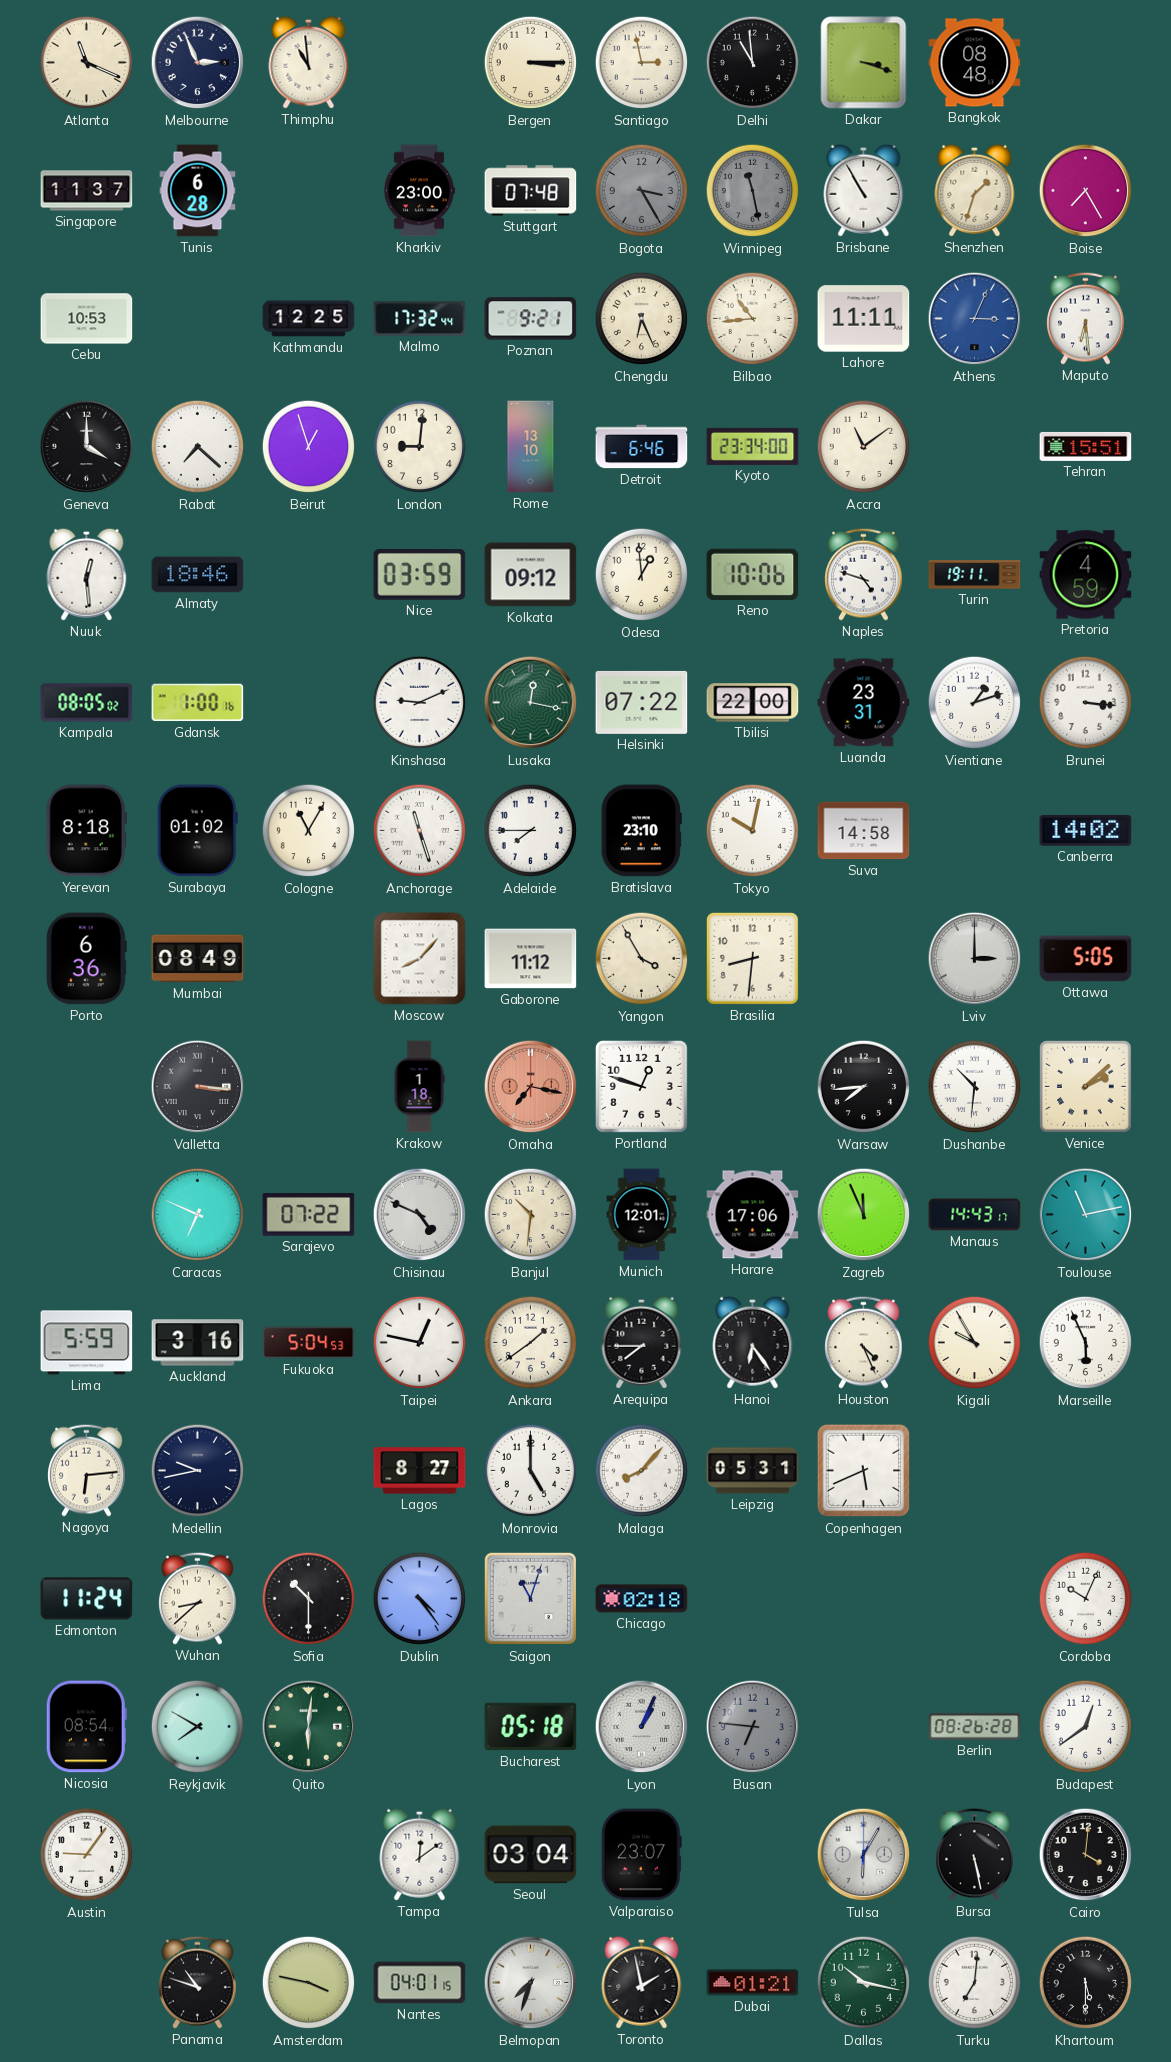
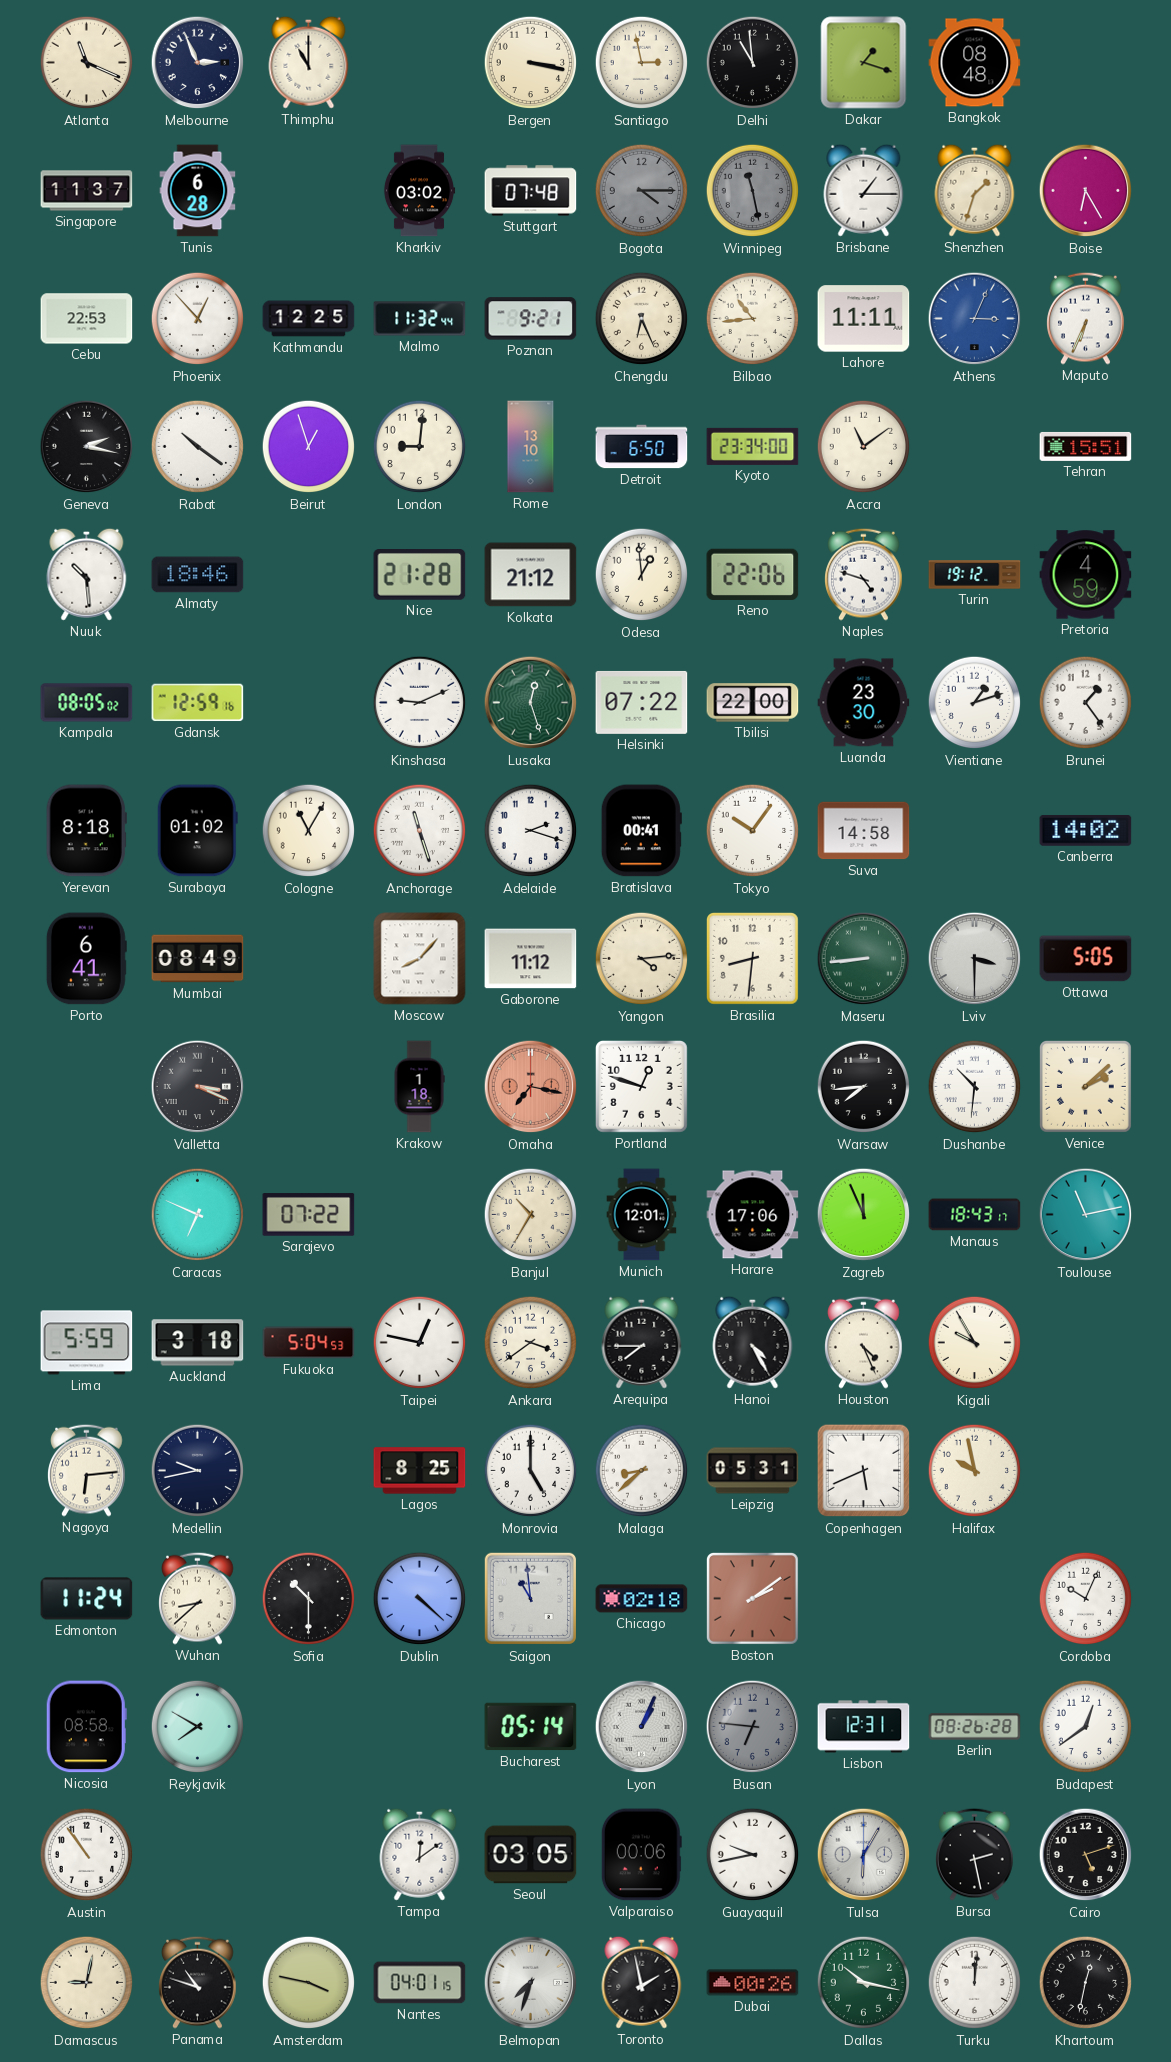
Thimphu: 10:59 -> 11:00
Bergen: 3:15 -> 3:17
Dakar: 3:18 -> 1:18
Kharkiv: 23:00 -> 03:02
Bogota: 3:25 -> 4:15
Brisbane: 10:55 -> 1:15
Boise: 7:25 -> 6:25
Cebu: 10:53 -> 22:53
Phoenix: none -> 12:53
Malmo: 17:32 -> 11:32
Maputo: 6:29 -> 6:34
Geneva: 4:00 -> 2:17
Rabat: 7:22 -> 10:21
Detroit: 6:46 -> 6:50
Nuuk: 12:29 -> 10:29
Nice: 03:59 -> 21:28
Kolkata: 09:12 -> 21:12
Reno: 10:06 -> 22:06
Turin: 19:11 -> 19:12
Gdansk: 1:00 -> 12:59
Lusaka: 12:17 -> 12:27
Luanda: 23:31 -> 23:30
Brunei: 3:16 -> 1:24
Adelaide: 7:45 -> 2:18
Bratislava: 23:10 -> 00:41
Tokyo: 10:02 -> 10:06
Porto: 6:36 -> 6:41
Yangon: 3:55 -> 4:14
Maseru: none -> 8:44
Lviv: 3:00 -> 3:30
Valletta: 3:16 -> 3:19
Chisinau: 4:49 -> none
Banjul: 10:31 -> 10:35
Manaus: 14:43 -> 18:43
Auckland: 3:16 -> 3:18
Ankara: 1:39 -> 3:39
Hanoi: 6:24 -> 4:25
Marseille: 5:56 -> none
Lagos: 8:27 -> 8:25
Malaga: 8:07 -> 8:38
Halifax: none -> 9:58
Dublin: 4:24 -> 4:22
Saigon: 11:03 -> 10:59
Boston: none -> 2:09
Nicosia: 08:54 -> 08:58
Quito: 6:01 -> none
Bucharest: 05:18 -> 05:14
Lisbon: none -> 12:31
Austin: 9:06 -> 10:54
Seoul: 03:04 -> 03:05
Valparaiso: 23:07 -> 00:06
Guayaquil: none -> 9:43
Bursa: 5:28 -> 2:28
Cairo: 4:01 -> 5:12
Damascus: none -> 9:02
Dubai: 01:21 -> 00:26
Turku: 7:01 -> 12:01
Khartoum: 5:30 -> 12:32
